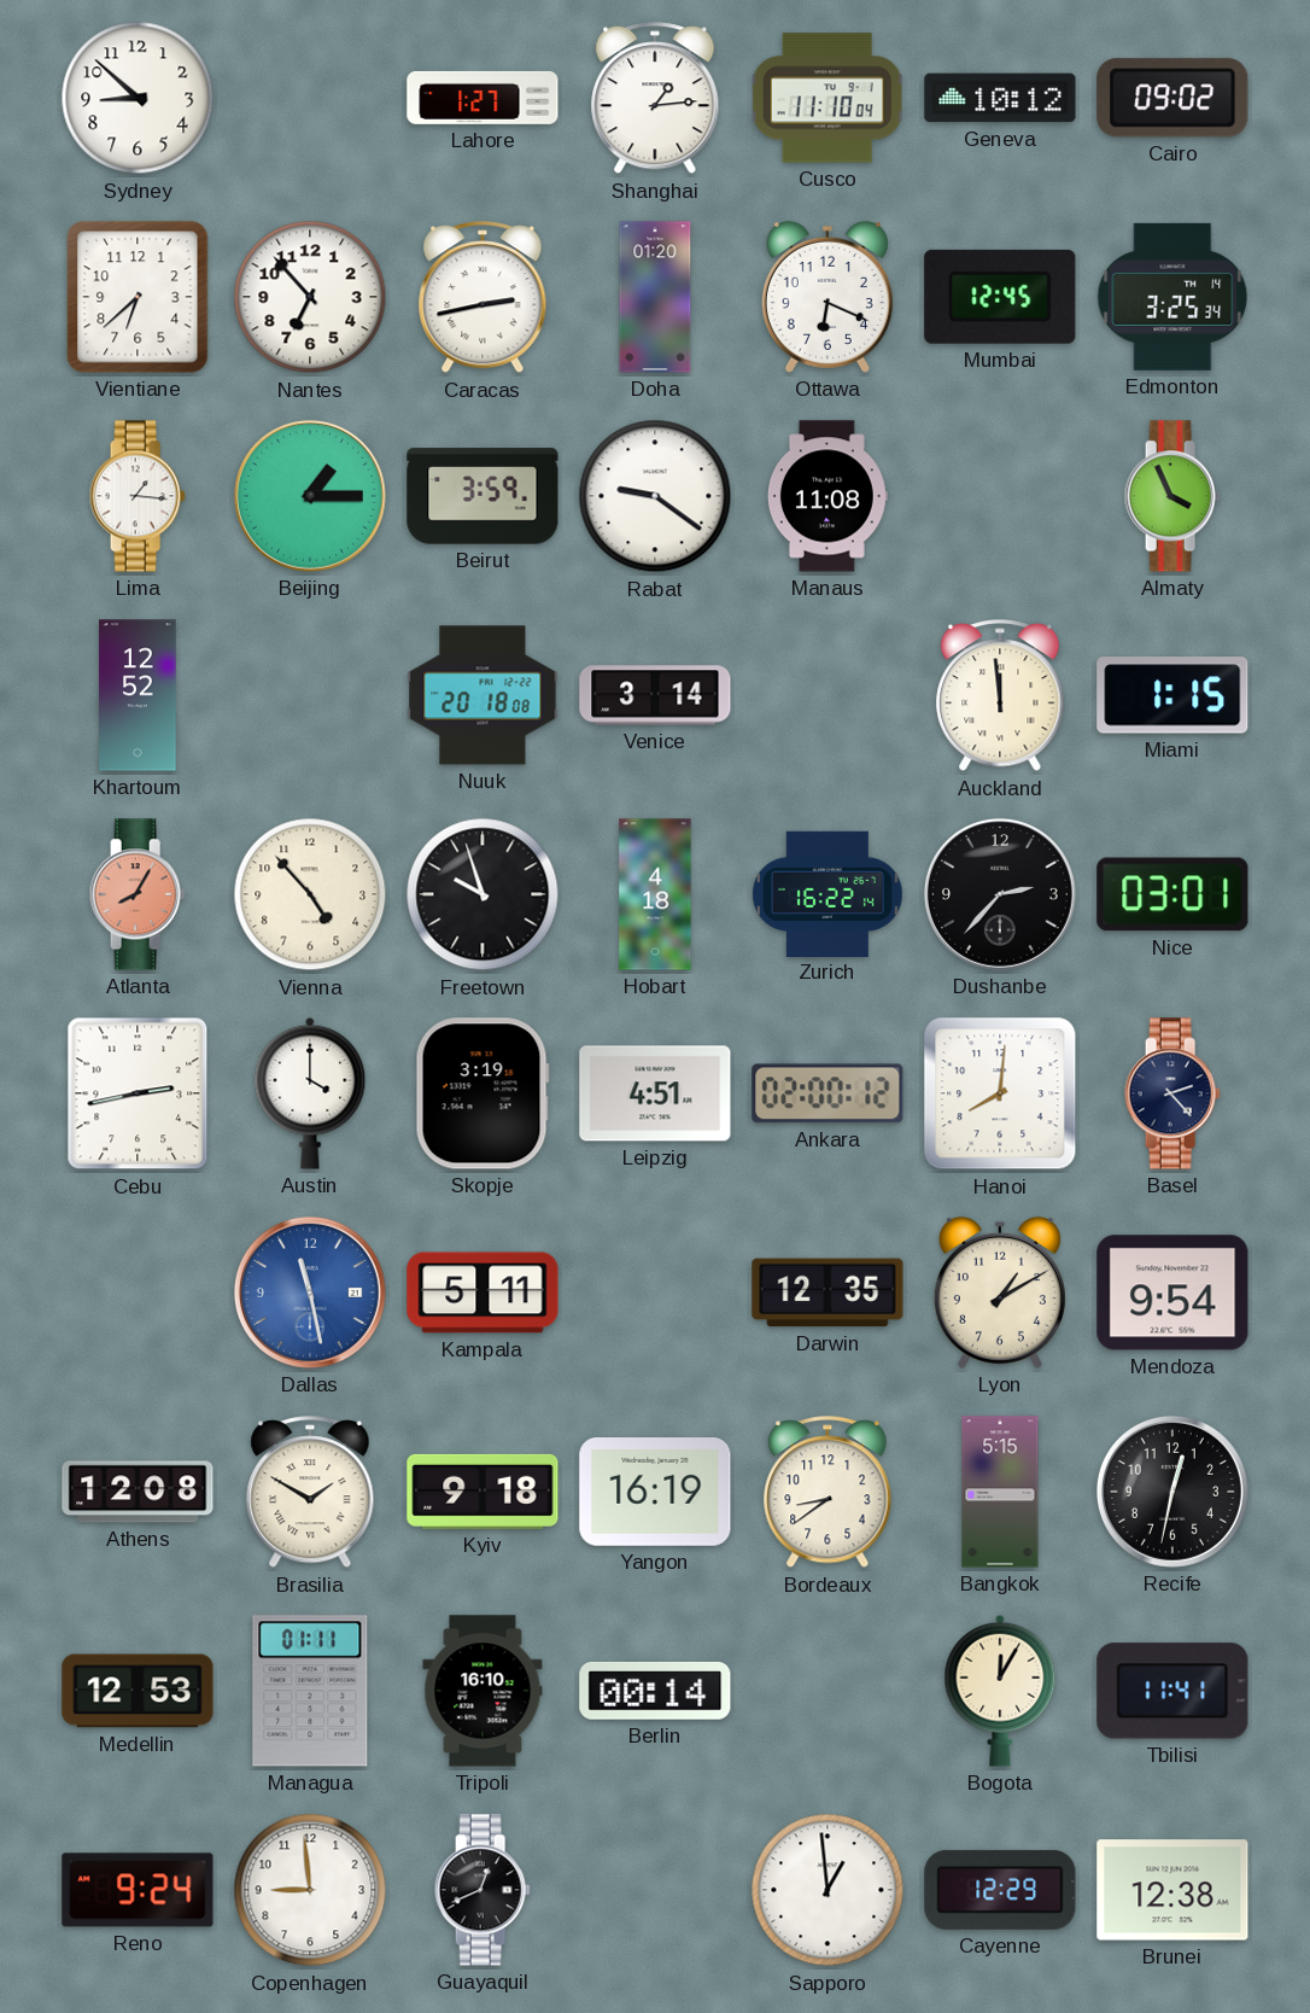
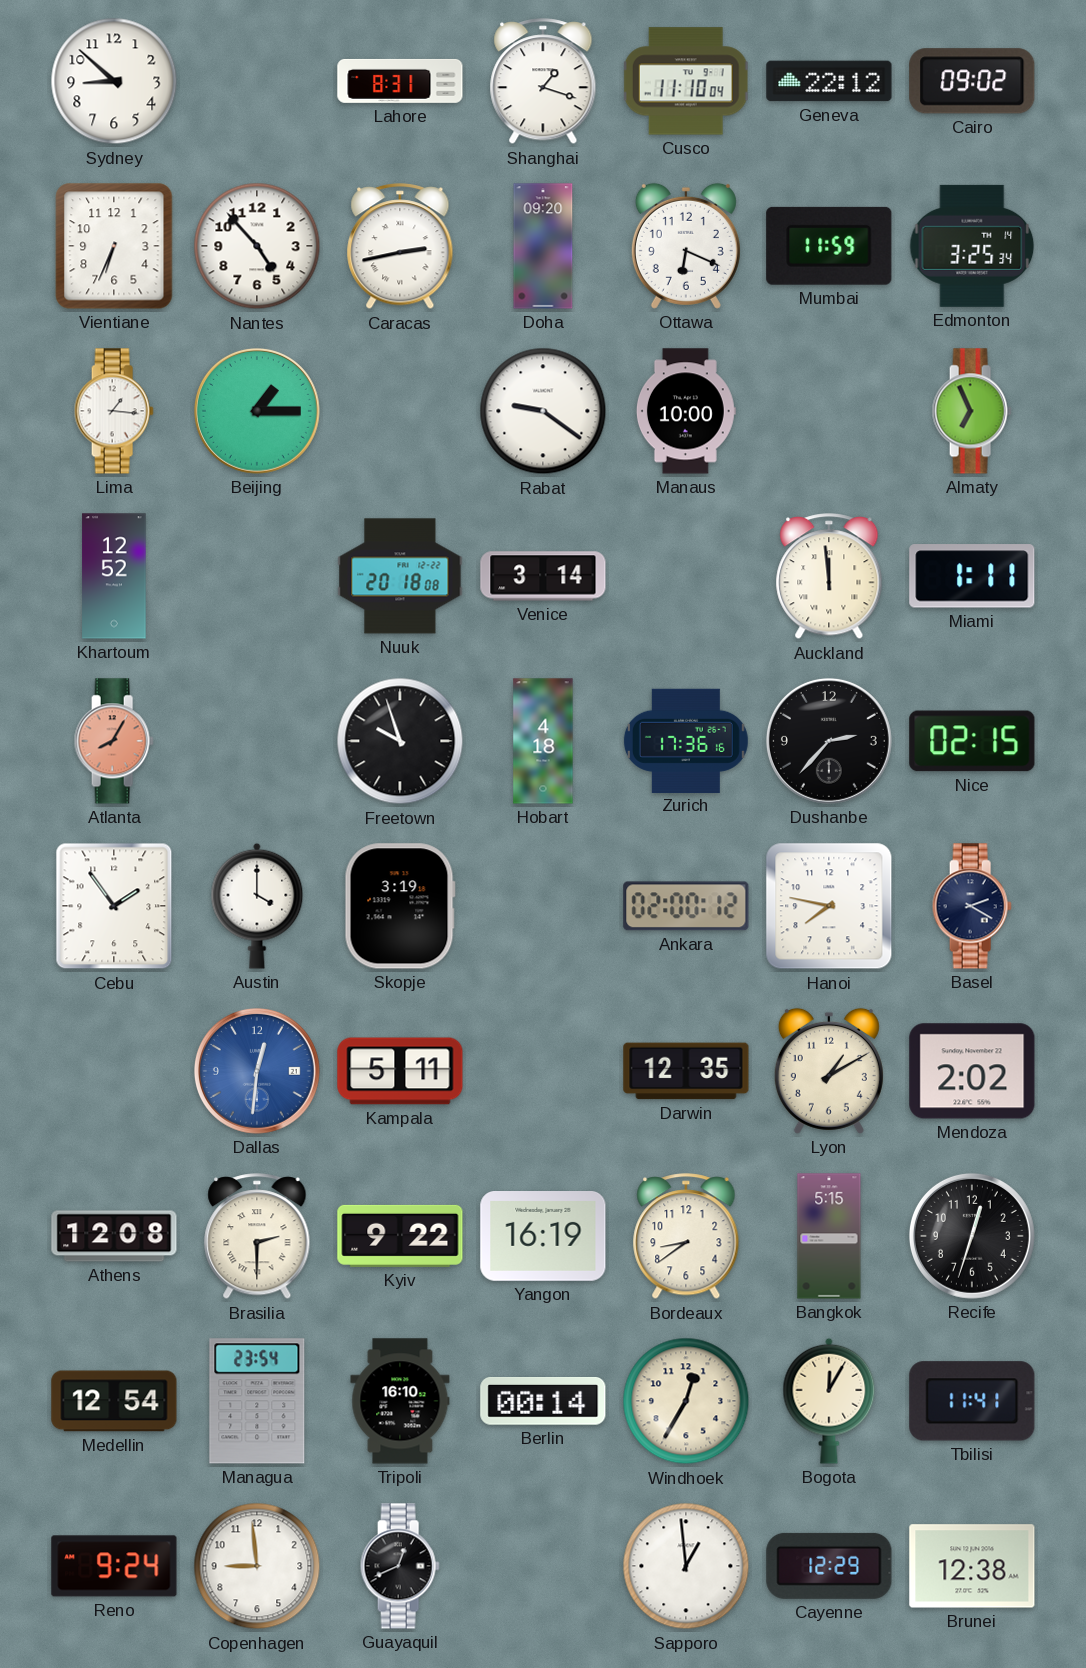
Lahore: 1:27 -> 8:31
Shanghai: 1:14 -> 1:18
Geneva: 10:12 -> 22:12
Vientiane: 6:38 -> 6:34
Nantes: 6:53 -> 4:53
Doha: 01:20 -> 09:20
Mumbai: 12:45 -> 11:59
Beirut: 3:59 -> none
Manaus: 11:08 -> 10:00
Almaty: 3:56 -> 6:56
Miami: 1:15 -> 1:11
Vienna: 4:53 -> none
Zurich: 16:22 -> 17:36
Nice: 03:01 -> 02:15
Cebu: 2:43 -> 1:54
Leipzig: 4:51 -> none
Hanoi: 8:01 -> 7:47
Basel: 2:23 -> 2:20
Dallas: 11:28 -> 12:31
Mendoza: 9:54 -> 2:02
Brasilia: 1:50 -> 2:30
Kyiv: 9:18 -> 9:22
Recife: 12:32 -> 12:33
Medellin: 12:53 -> 12:54
Managua: 01:11 -> 23:54
Windhoek: none -> 12:35
